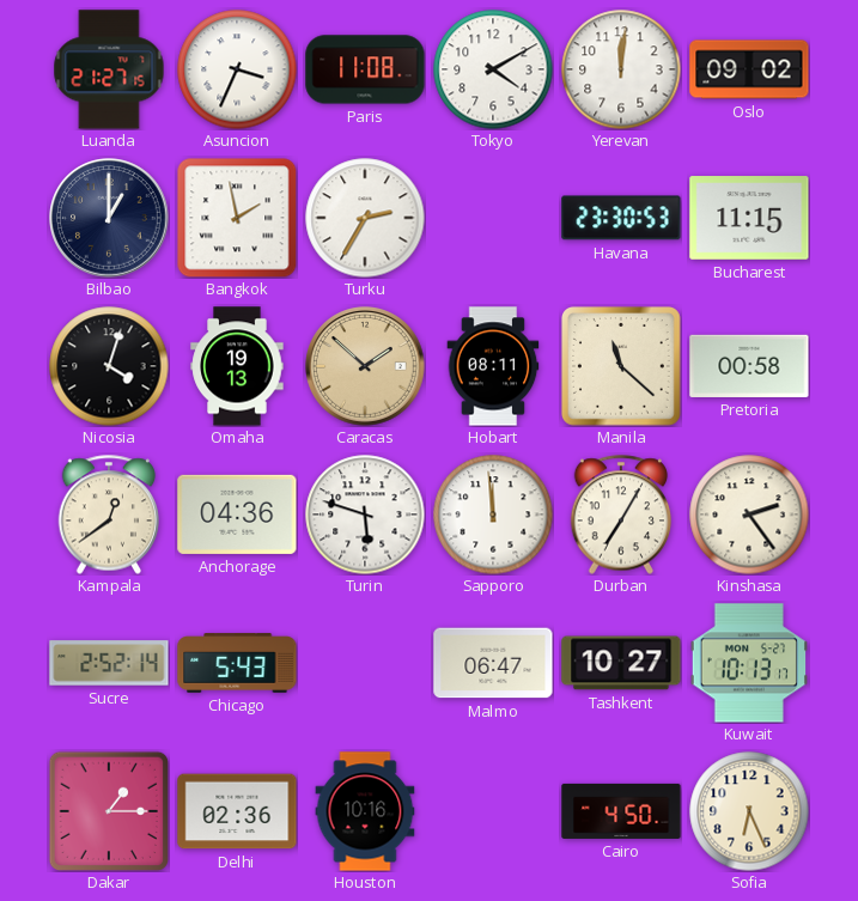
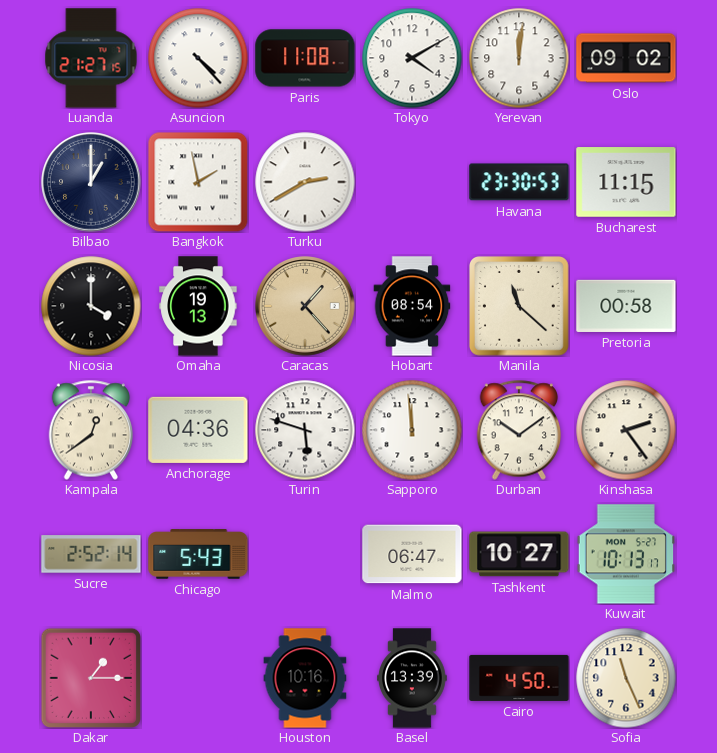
Asuncion: 3:34 -> 4:23
Turku: 2:35 -> 2:40
Nicosia: 4:03 -> 4:00
Caracas: 1:52 -> 1:23
Hobart: 08:11 -> 08:54
Durban: 7:05 -> 10:09
Delhi: 02:36 -> none
Basel: none -> 13:39
Sofia: 6:26 -> 11:26
